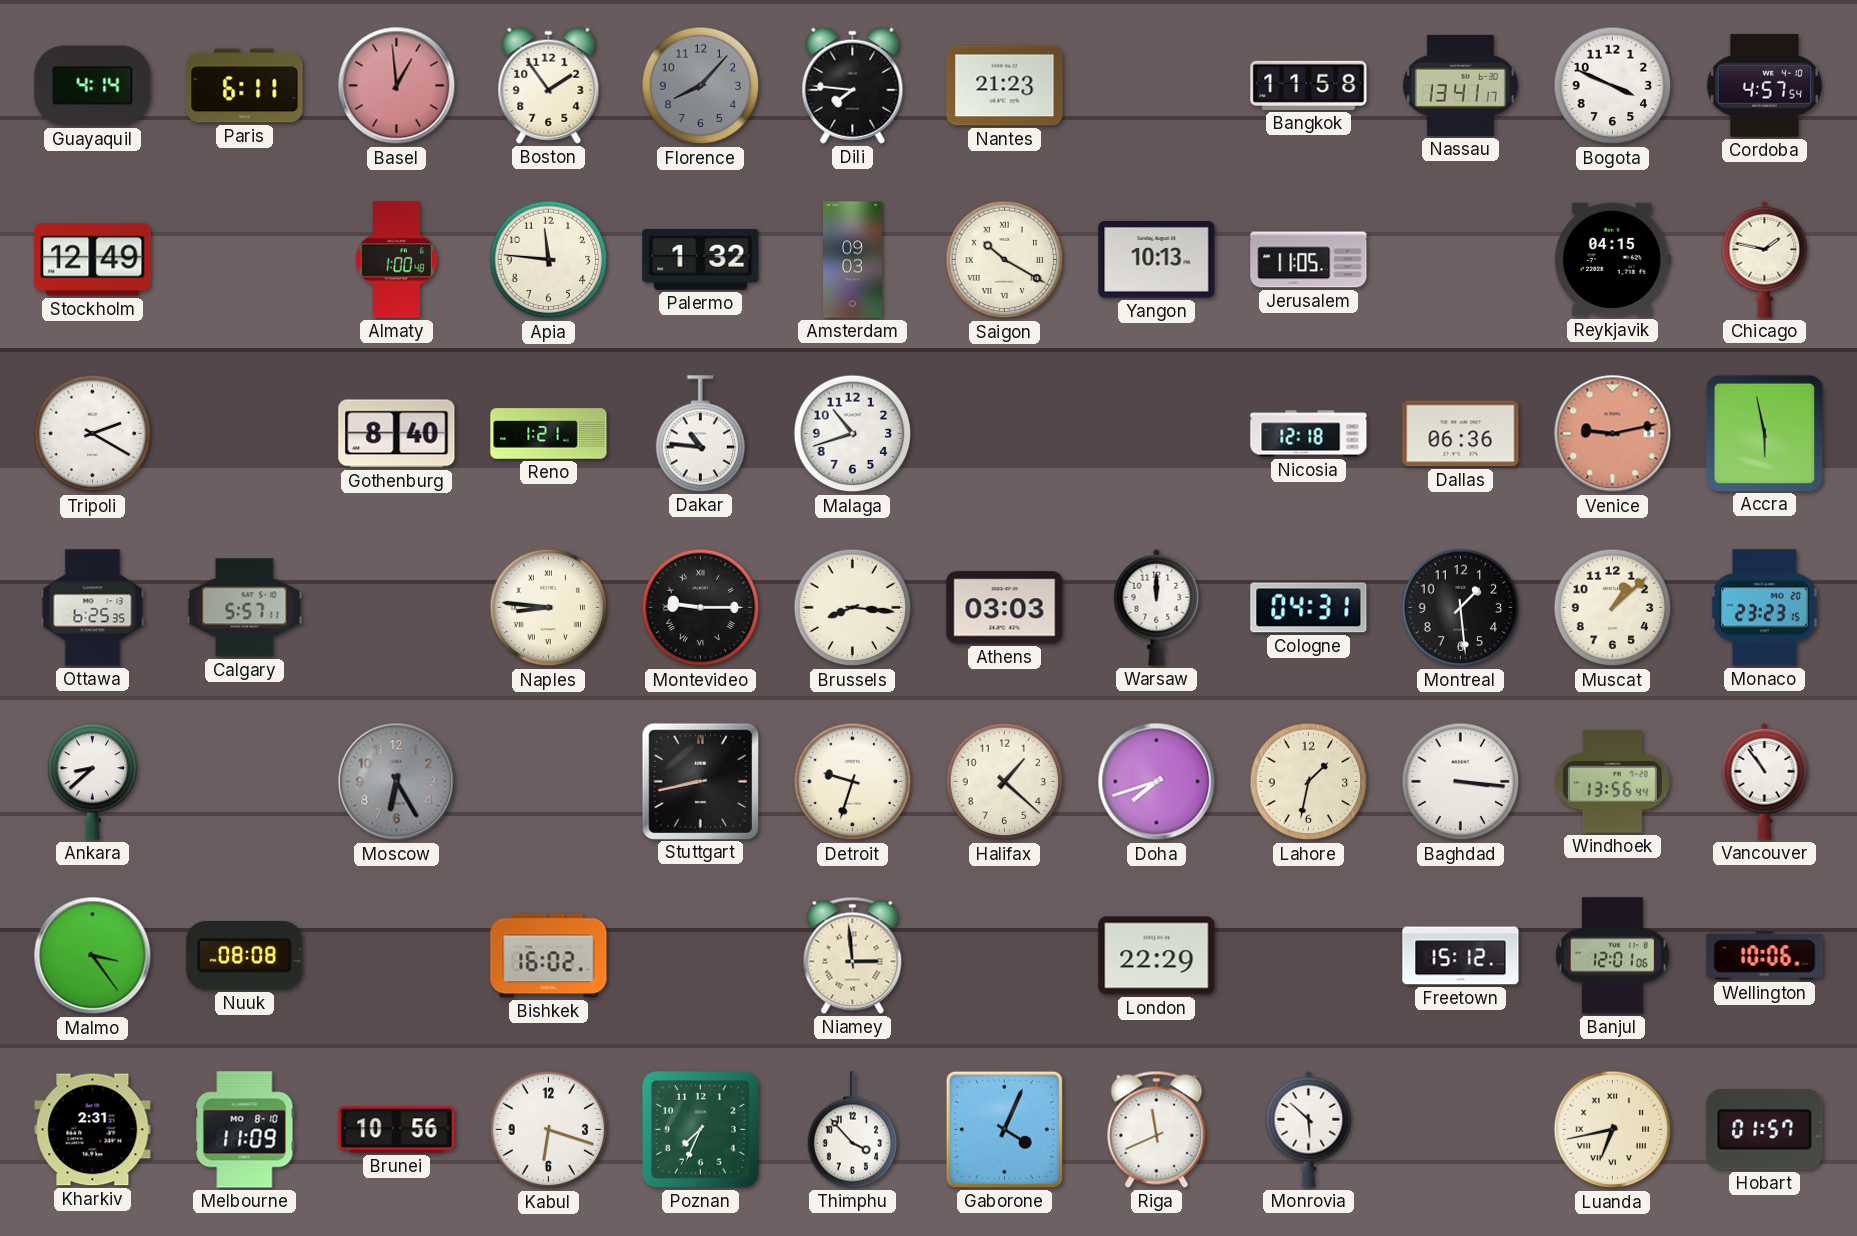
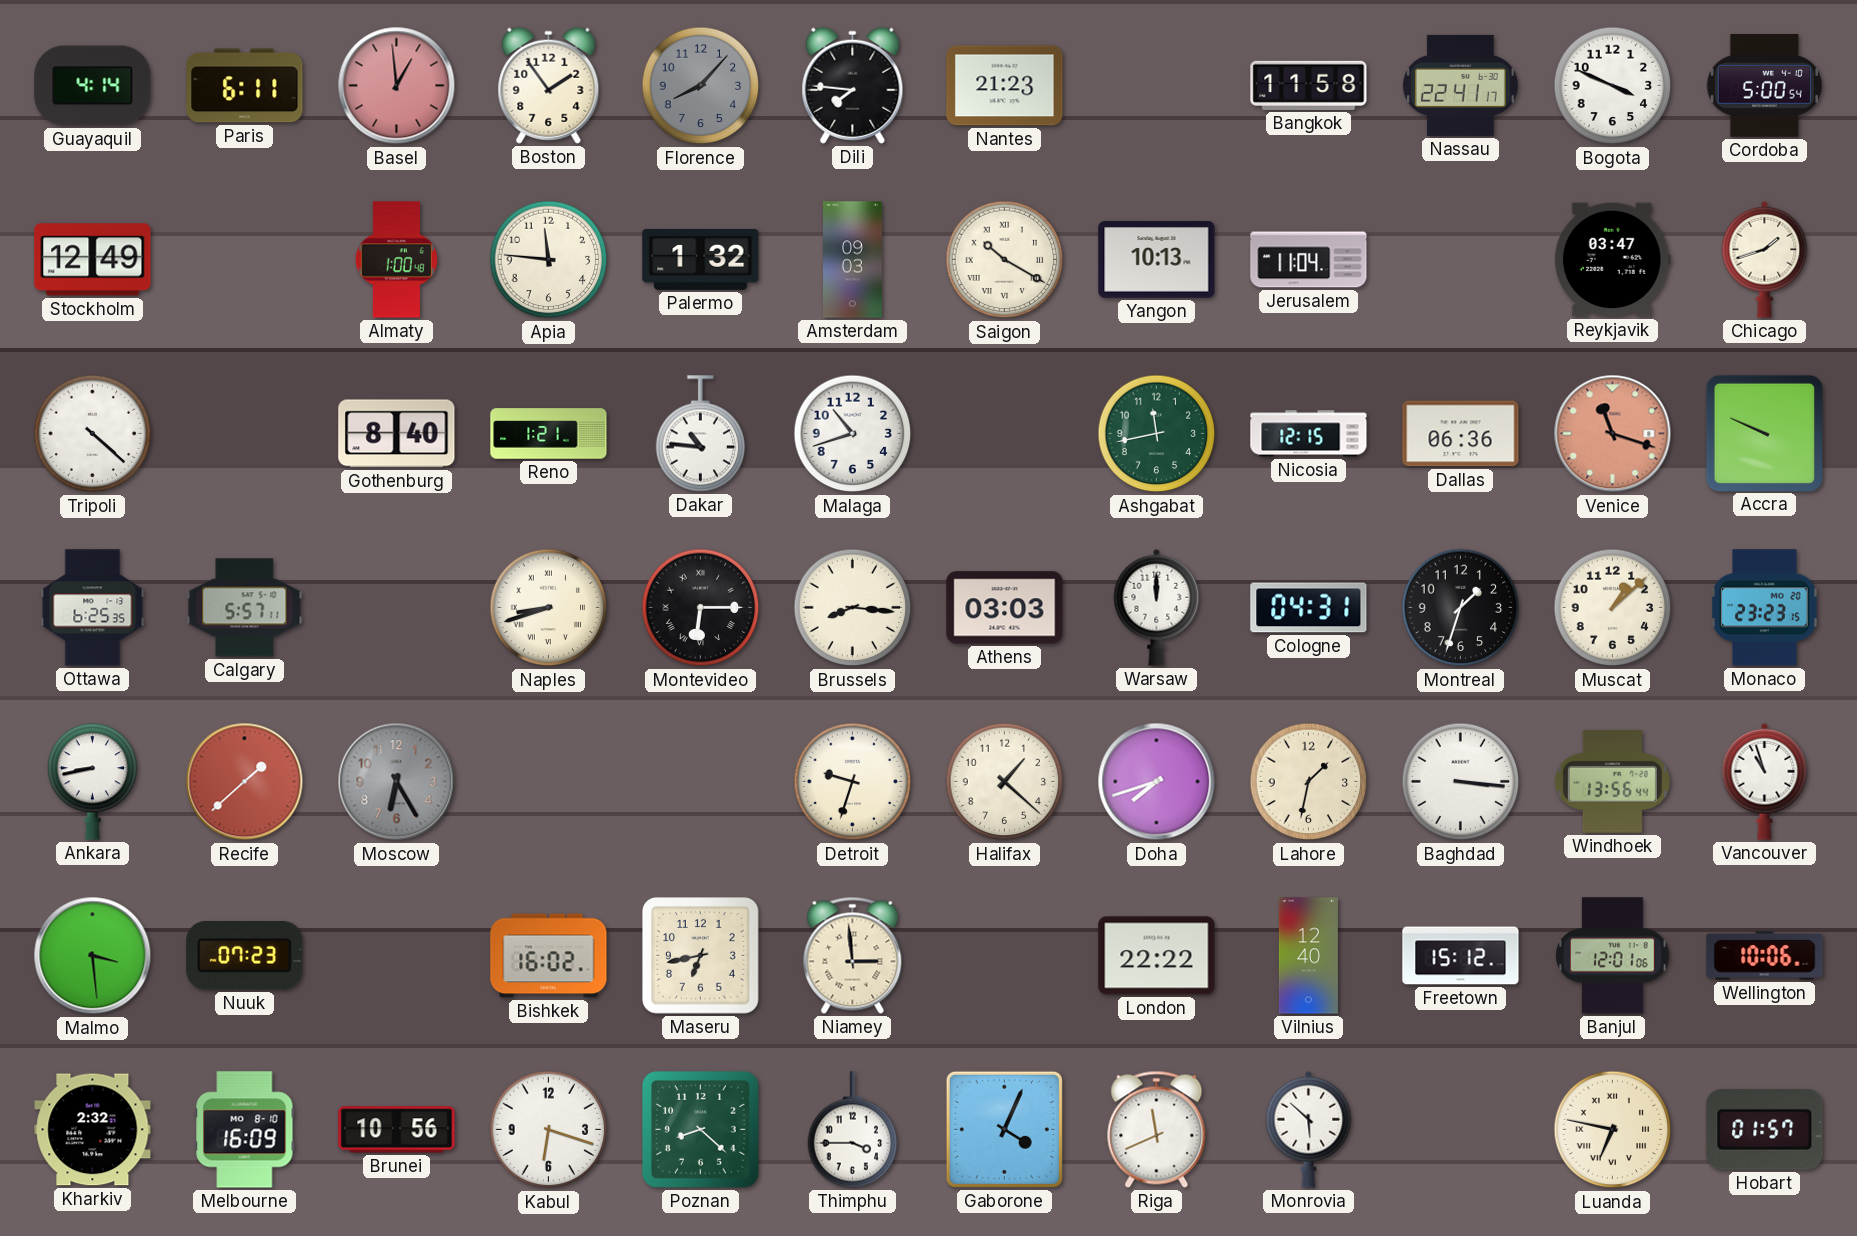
Nassau: 13:41 -> 22:41
Cordoba: 4:57 -> 5:00
Jerusalem: 11:05 -> 11:04
Reykjavik: 04:15 -> 03:47
Chicago: 1:47 -> 1:42
Tripoli: 2:20 -> 4:22
Ashgabat: none -> 11:43
Nicosia: 12:18 -> 12:15
Venice: 9:13 -> 11:18
Accra: 5:58 -> 9:49
Naples: 8:46 -> 8:42
Montevideo: 9:15 -> 6:15
Montreal: 1:29 -> 1:33
Ankara: 8:38 -> 8:43
Recife: none -> 1:38
Stuttgart: 8:43 -> none
Vancouver: 10:54 -> 10:57
Malmo: 3:24 -> 3:29
Nuuk: 08:08 -> 07:23
Maseru: none -> 6:43
London: 22:29 -> 22:22
Vilnius: none -> 12:40
Kharkiv: 2:31 -> 2:32
Melbourne: 11:09 -> 16:09
Poznan: 7:34 -> 8:22
Thimphu: 3:53 -> 3:45
Luanda: 6:43 -> 6:47
